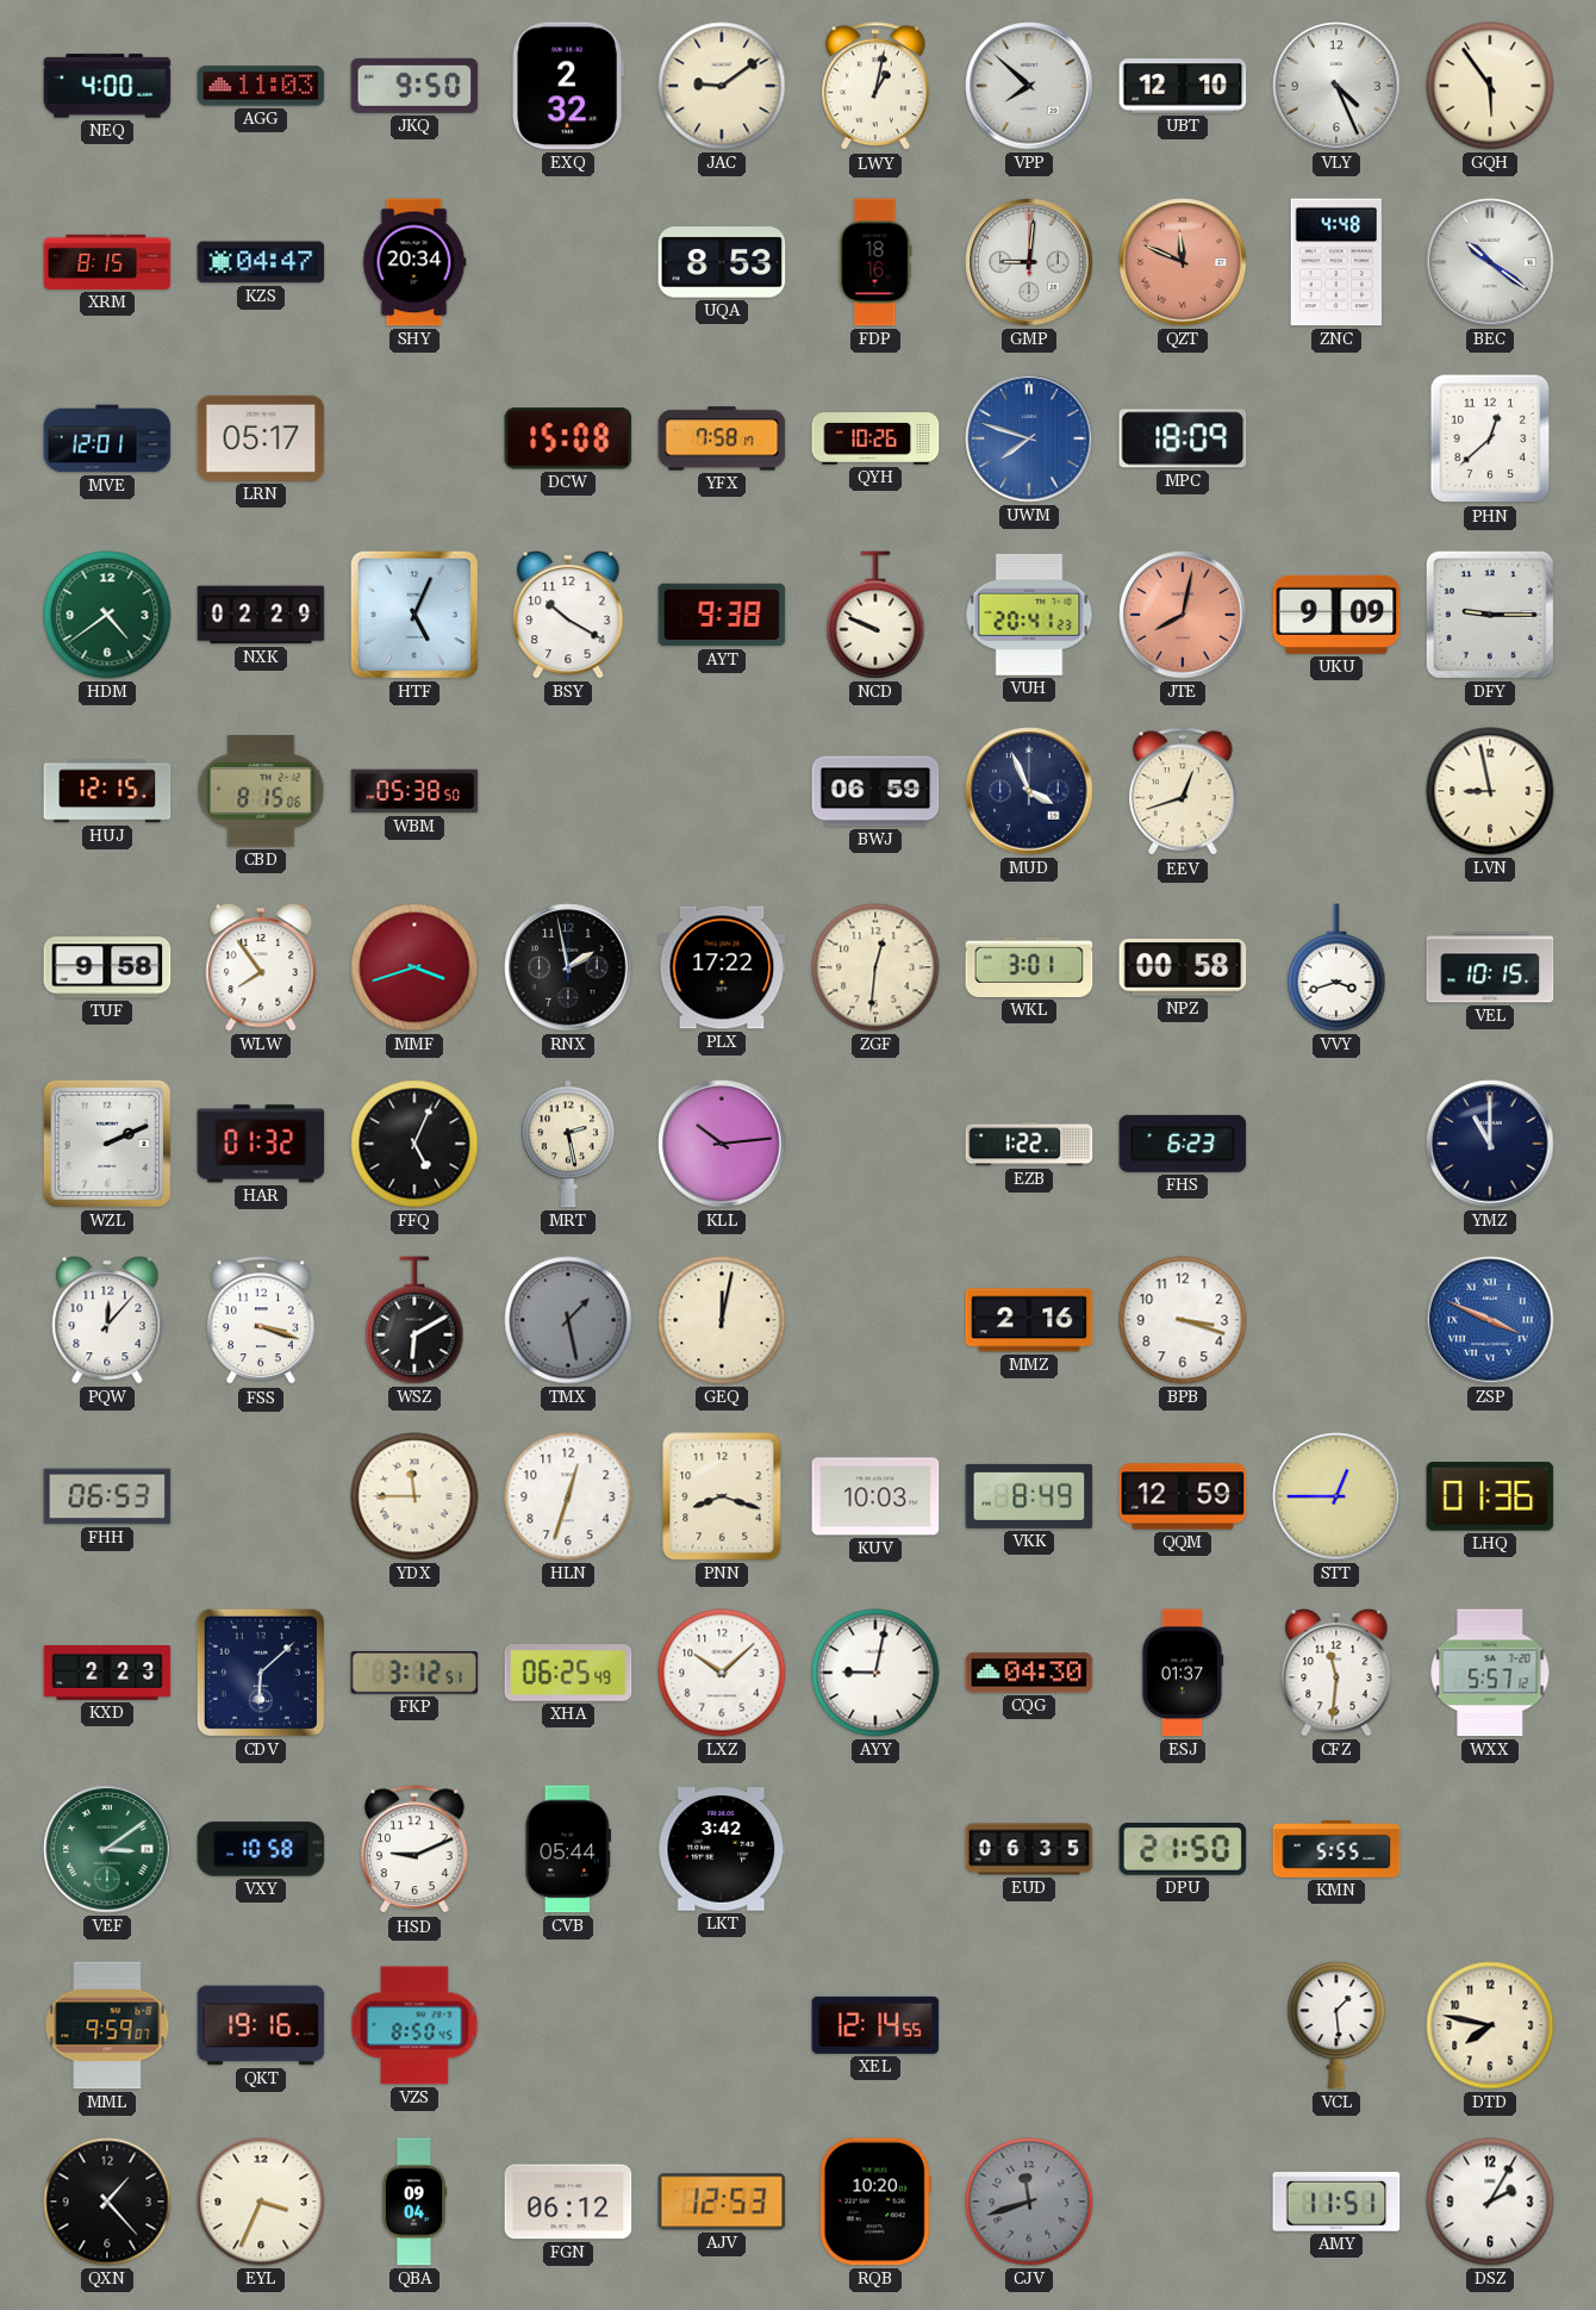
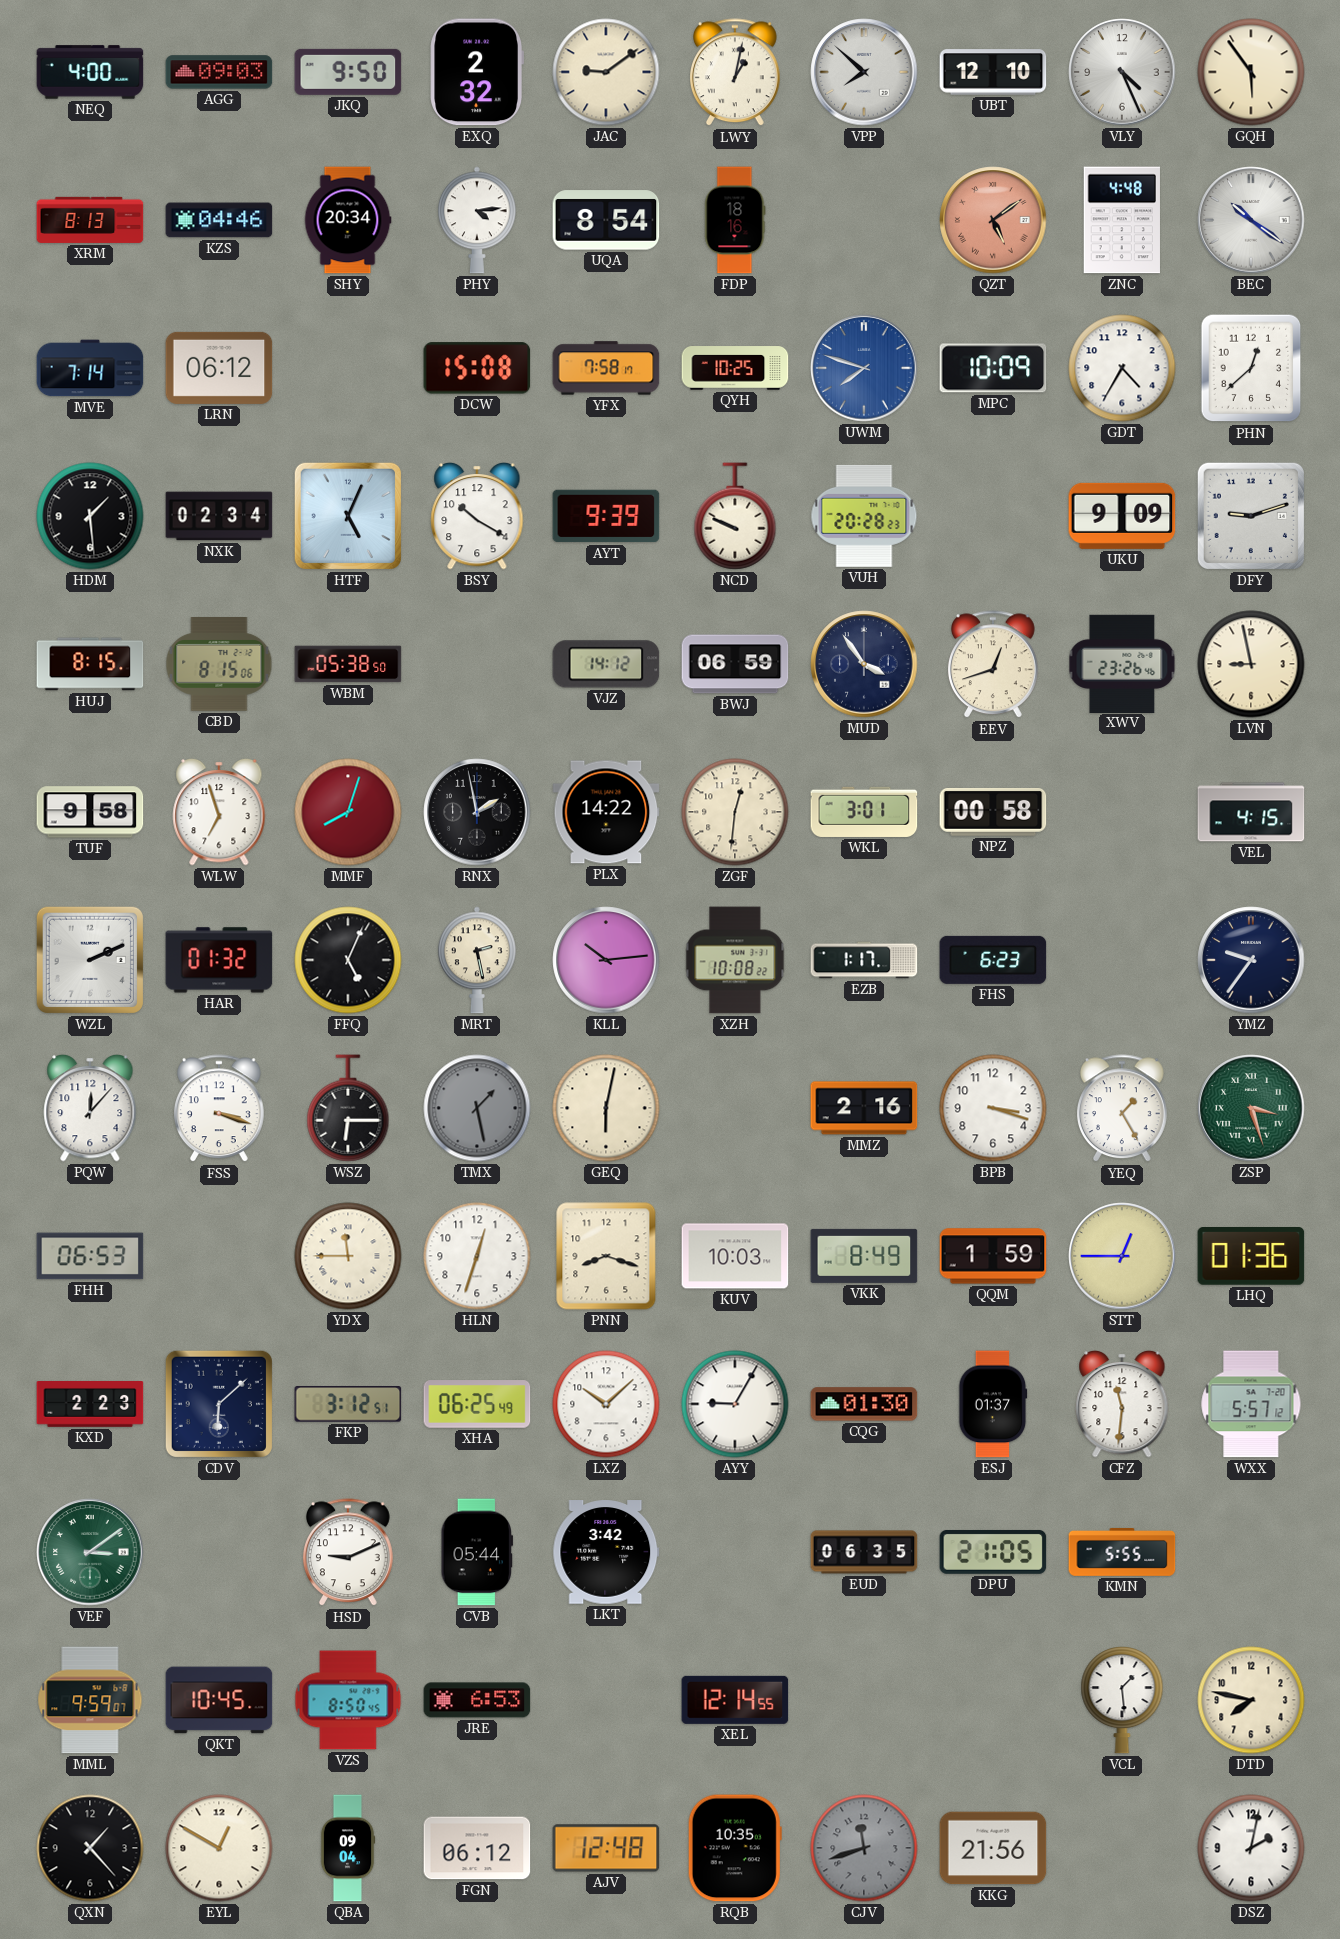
AGG: 11:03 -> 09:03
XRM: 8:15 -> 8:13
KZS: 04:47 -> 04:46
PHY: none -> 4:14
UQA: 8:53 -> 8:54
GMP: 9:01 -> none
QZT: 11:49 -> 5:09
MVE: 12:01 -> 7:14
LRN: 05:17 -> 06:12
QYH: 10:26 -> 10:25
MPC: 18:09 -> 10:09
GDT: none -> 4:35
HDM: 4:39 -> 1:29
HDM dial: green -> black
NXK: 02:29 -> 02:34
AYT: 9:38 -> 9:39
VUH: 20:41 -> 20:28
JTE: 8:02 -> none
DFY: 9:15 -> 9:12
HUJ: 12:15 -> 8:15
VJZ: none -> 14:12
MUD: 3:56 -> 3:54
XWV: none -> 23:26
WLW: 7:54 -> 6:57
MMF: 3:42 -> 8:03
PLX: 17:22 -> 14:22
VVY: 3:42 -> none
VEL: 10:15 -> 4:15
XZH: none -> 10:08
EZB: 1:22 -> 1:17
YMZ: 11:00 -> 9:36
WSZ: 6:10 -> 6:15
GEQ: 12:02 -> 6:02
YEQ: none -> 1:25
ZSP: 3:49 -> 3:27
ZSP dial: blue -> green
QQM: 12:59 -> 1:59
AYY: 9:02 -> 9:05
CQG: 04:30 -> 01:30
VXY: 10:58 -> none
DPU: 21:50 -> 21:05
QKT: 19:16 -> 10:45
JRE: none -> 6:53
EYL: 3:34 -> 12:50
AJV: 12:53 -> 12:48
RQB: 10:20 -> 10:35
KKG: none -> 21:56
AMY: 11:51 -> none
DSZ: 2:05 -> 2:02
